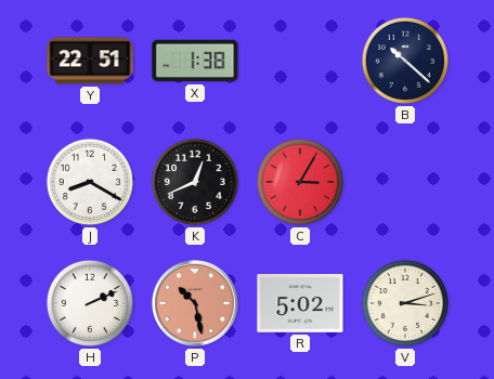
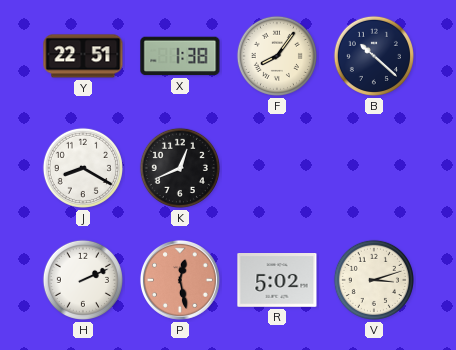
F: none -> 8:06
C: 3:05 -> none
P: 10:28 -> 12:28
